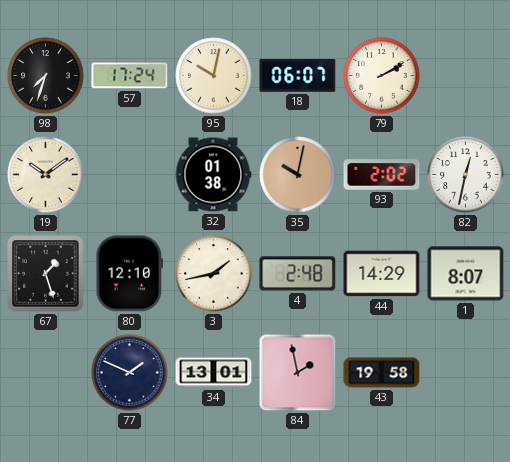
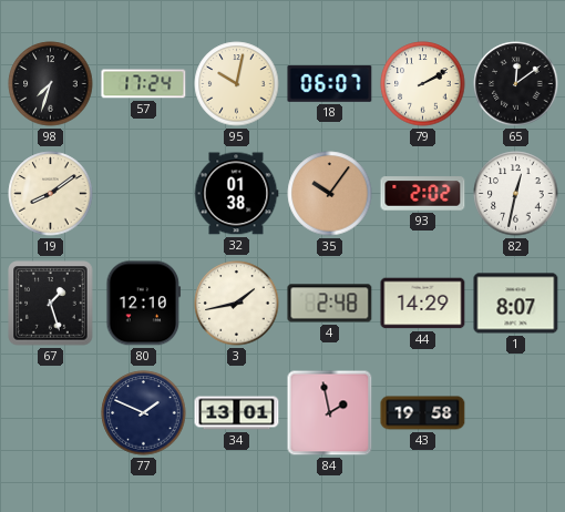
65: none -> 12:09
19: 10:09 -> 8:09
35: 10:02 -> 10:06
